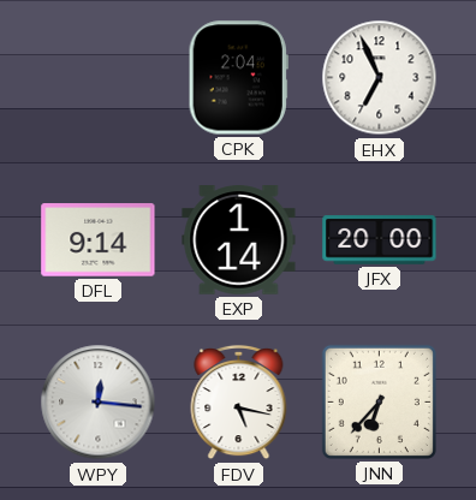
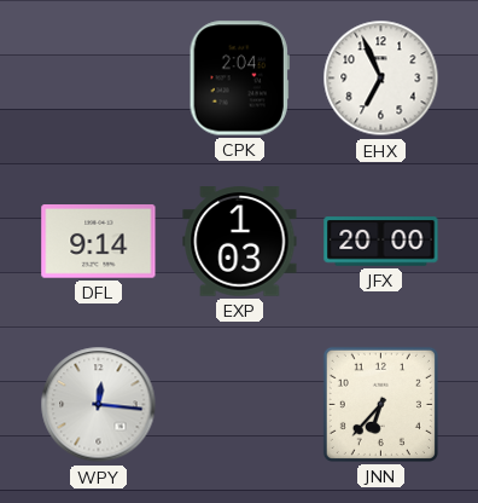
EXP: 1:14 -> 1:03
FDV: 5:17 -> none
